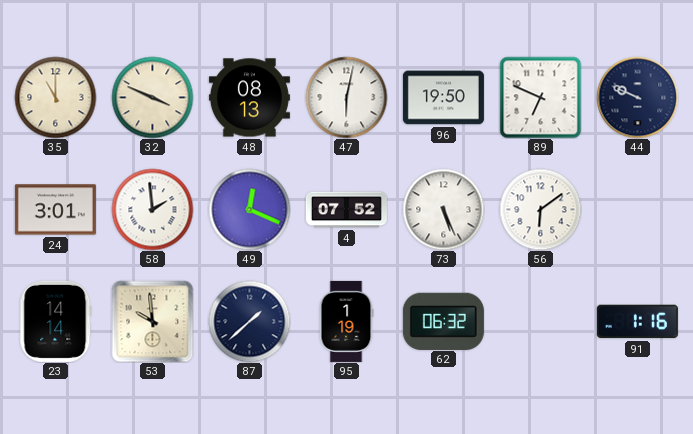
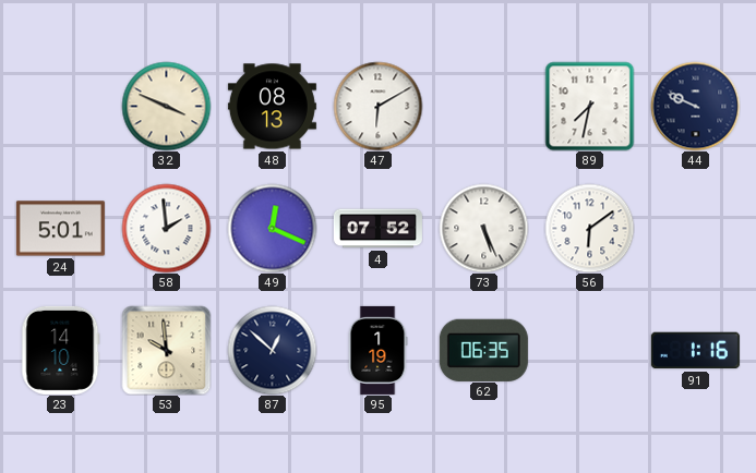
35: 11:00 -> none
47: 6:02 -> 6:10
96: 19:50 -> none
89: 6:49 -> 7:32
24: 3:01 -> 5:01
23: 14:14 -> 14:10
87: 1:38 -> 12:52
62: 06:32 -> 06:35
